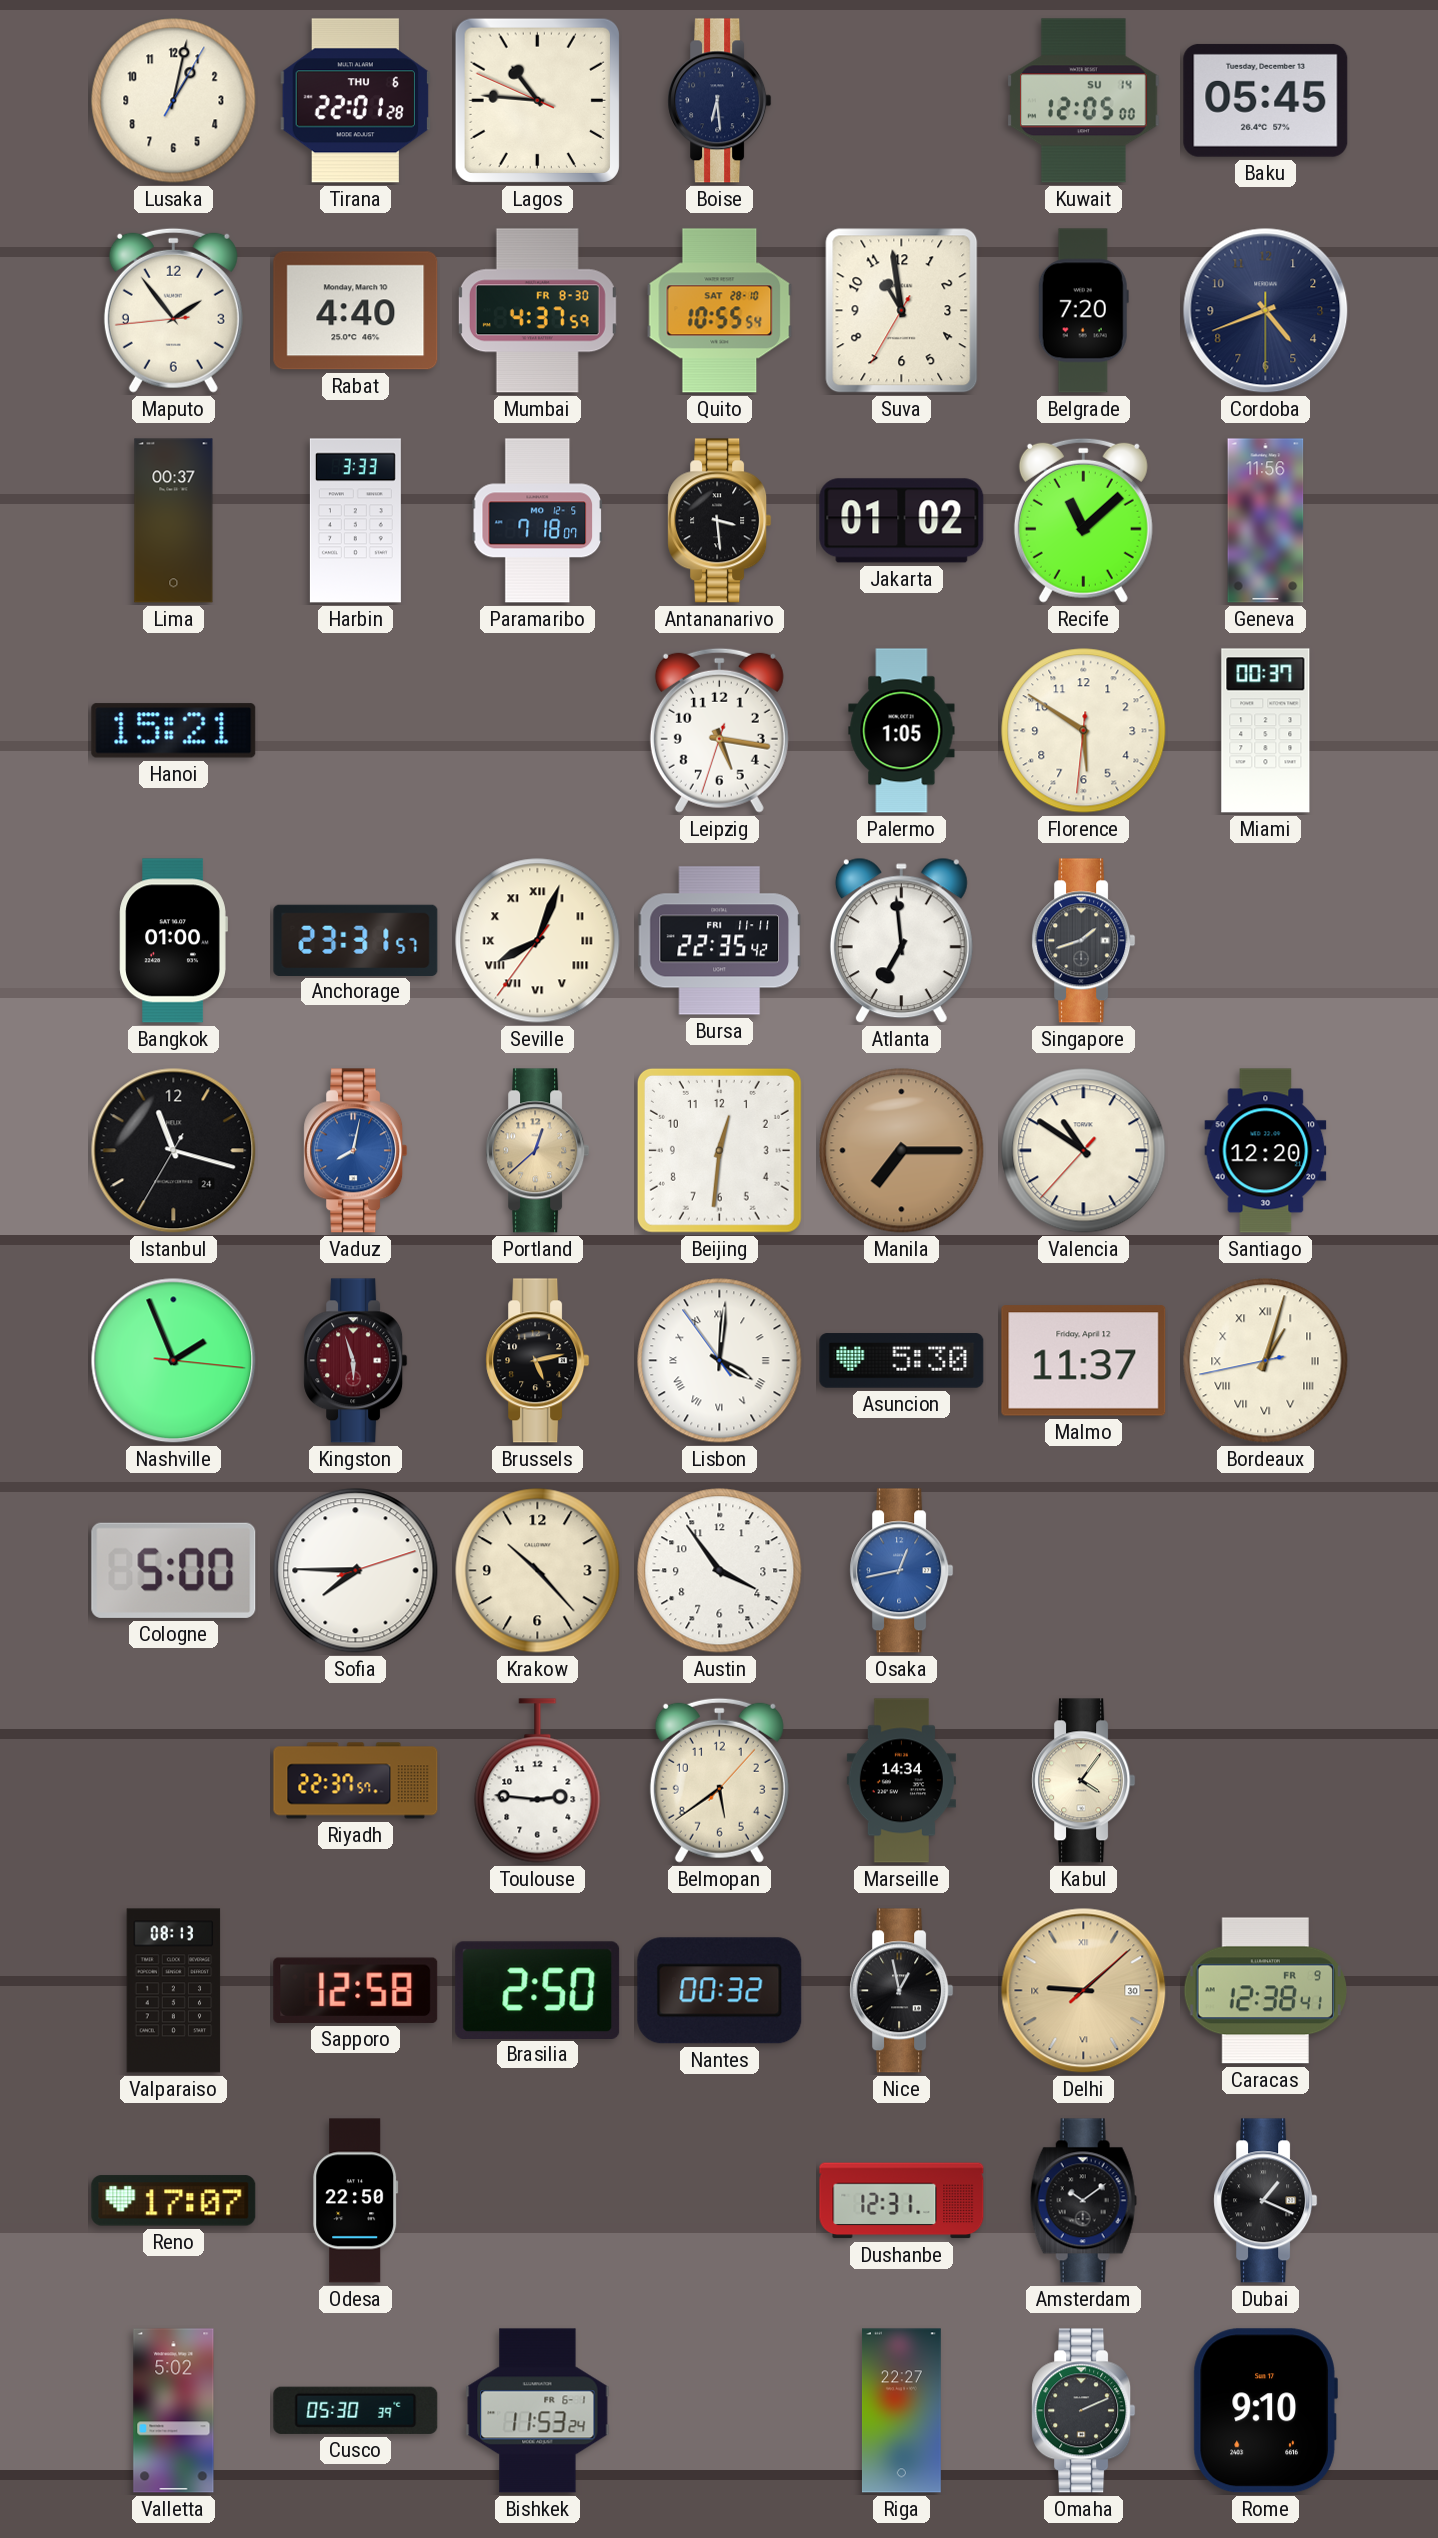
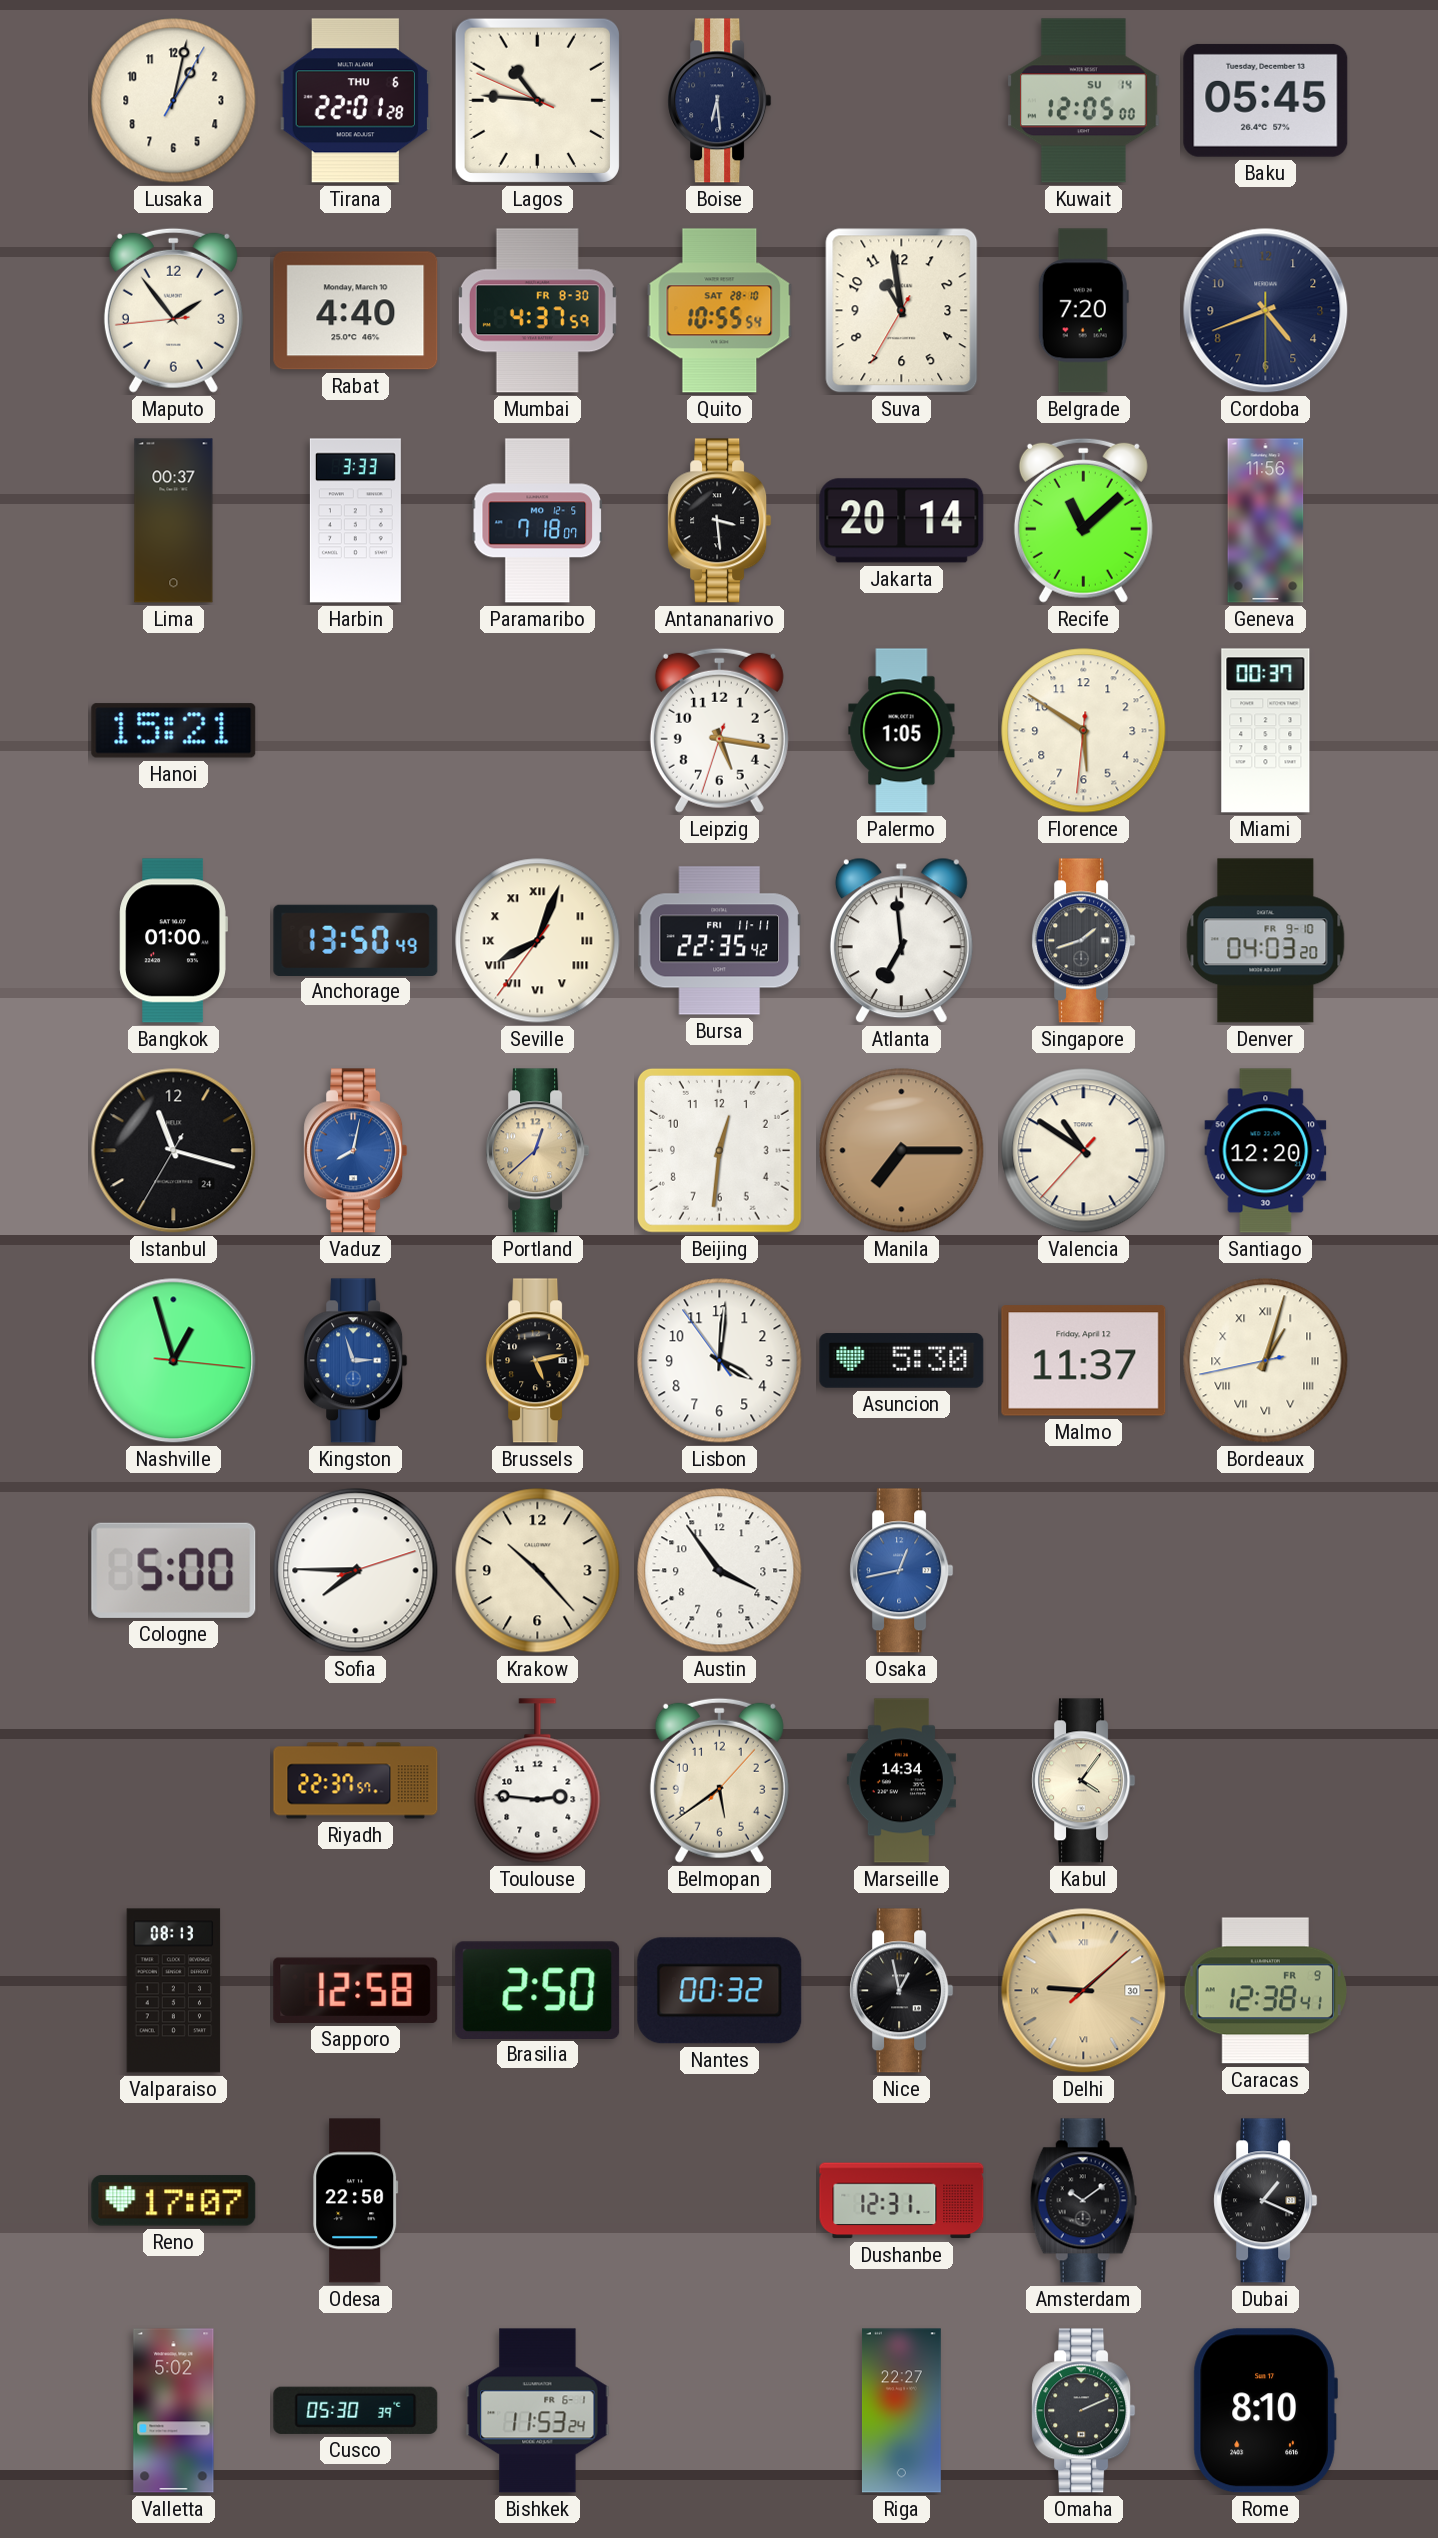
Jakarta: 01:02 -> 20:14
Anchorage: 23:31 -> 13:50
Denver: none -> 04:03
Nashville: 1:56 -> 12:57
Kingston: 5:57 -> 2:57
Kingston dial: burgundy -> blue
Lisbon numerals: Roman -> Arabic
Rome: 9:10 -> 8:10
